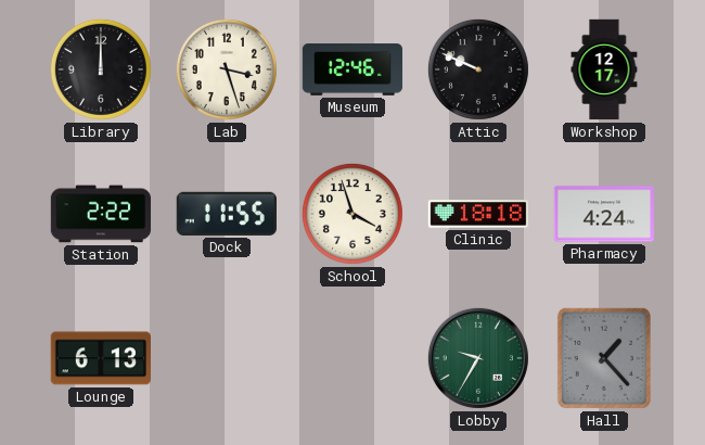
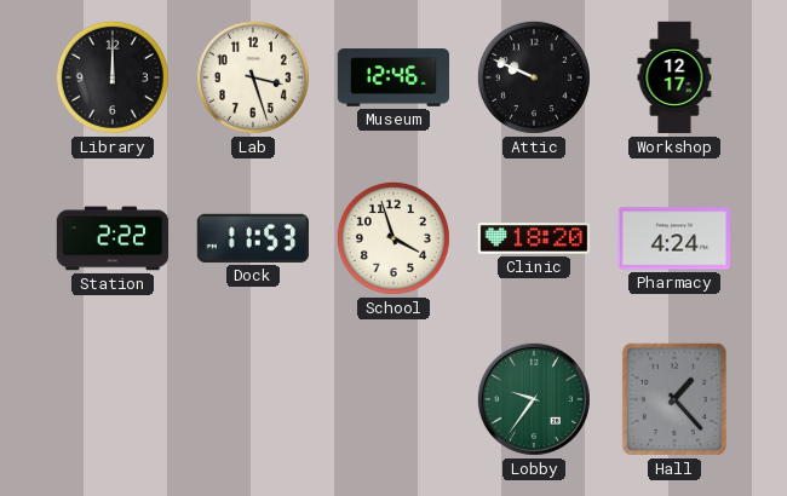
Dock: 11:55 -> 11:53
Clinic: 18:18 -> 18:20
Lounge: 6:13 -> none
Lobby: 9:35 -> 9:36
